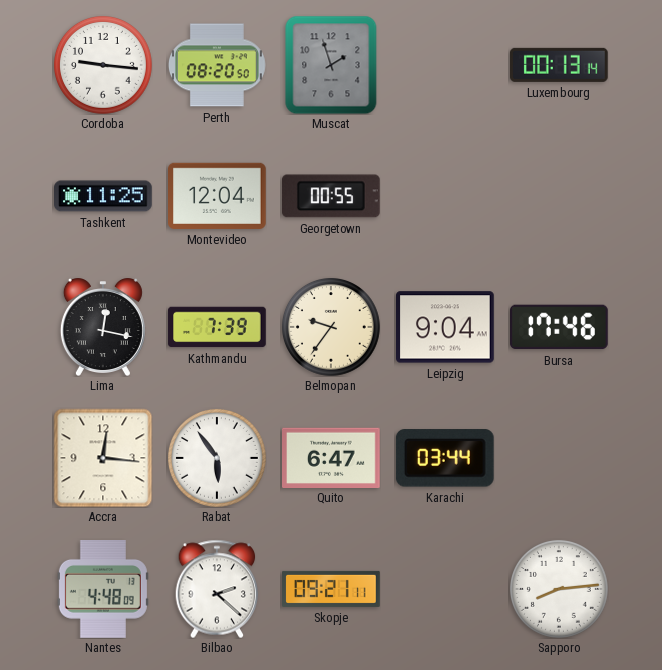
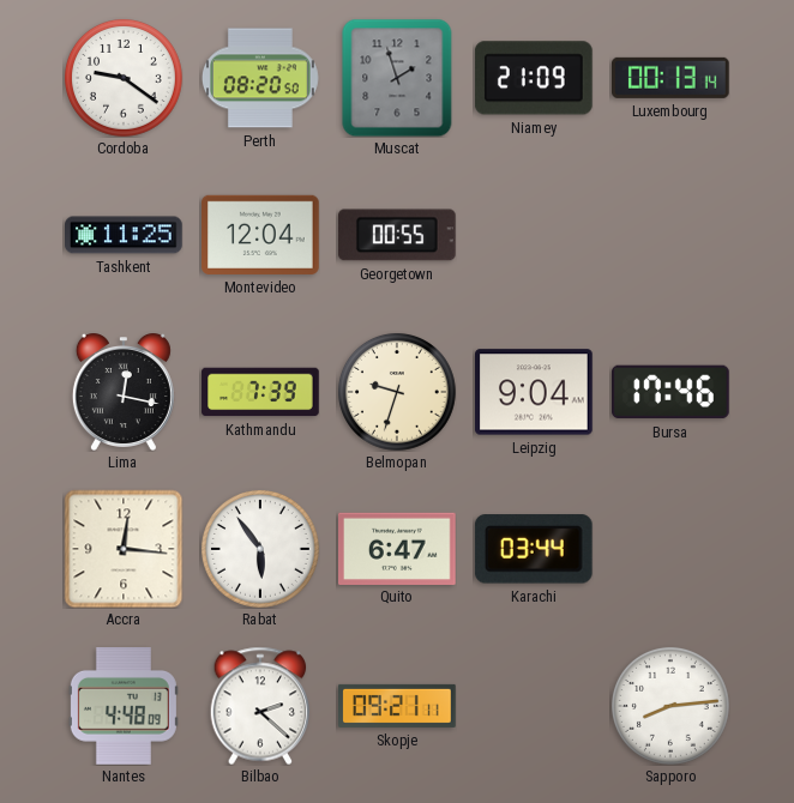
Cordoba: 9:16 -> 9:21
Niamey: none -> 21:09
Belmopan: 9:36 -> 9:33
